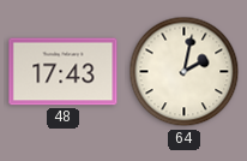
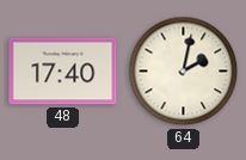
48: 17:43 -> 17:40
